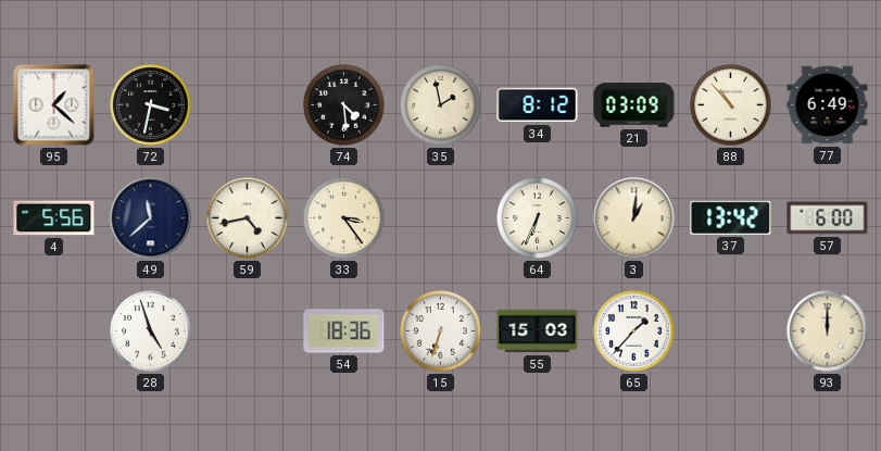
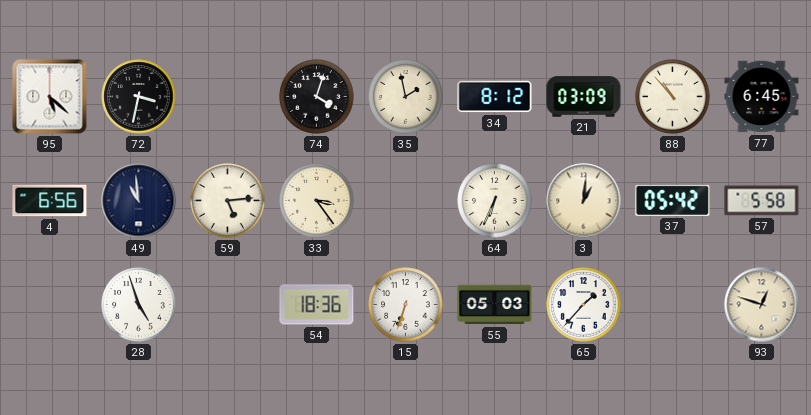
95: 1:22 -> 5:22
74: 4:29 -> 4:03
77: 6:49 -> 6:45
4: 5:56 -> 6:56
49: 11:38 -> 10:59
59: 4:43 -> 5:14
37: 13:42 -> 05:42
57: 6:00 -> 5:58
55: 15:03 -> 05:03
93: 12:00 -> 12:48
